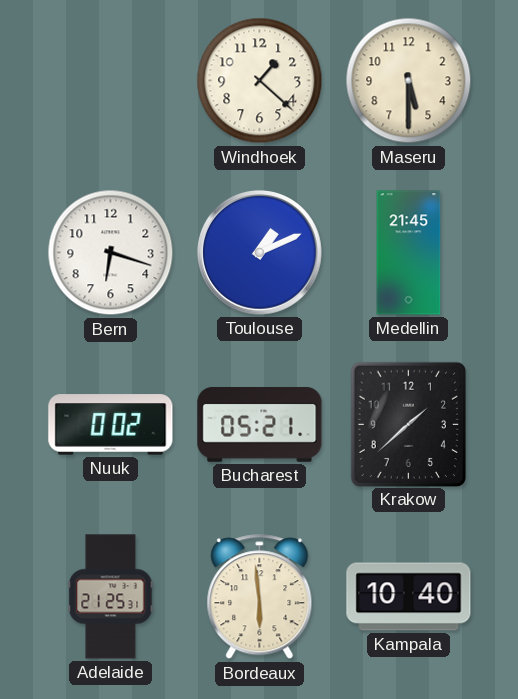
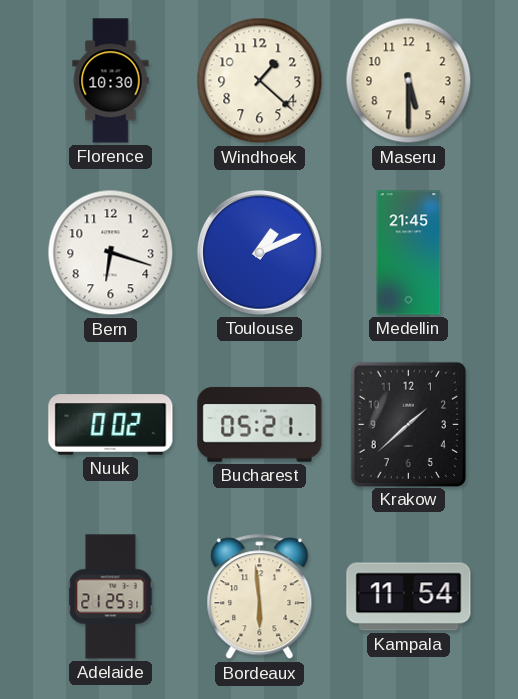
Florence: none -> 10:30
Kampala: 10:40 -> 11:54
